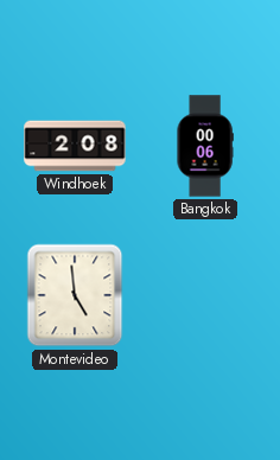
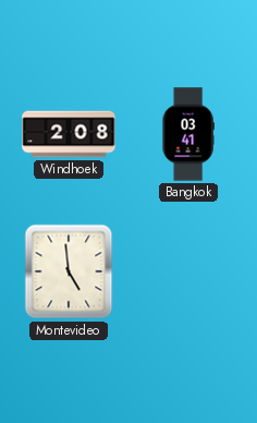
Bangkok: 00:06 -> 03:41
